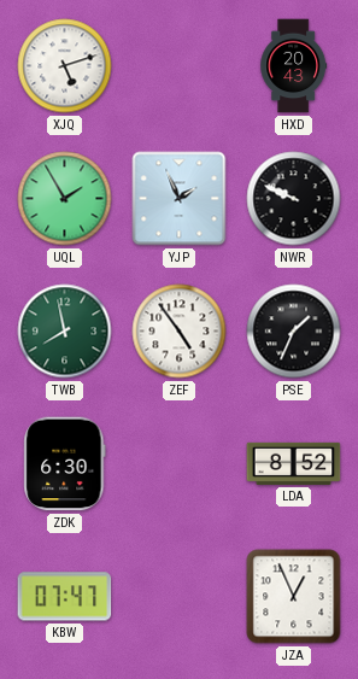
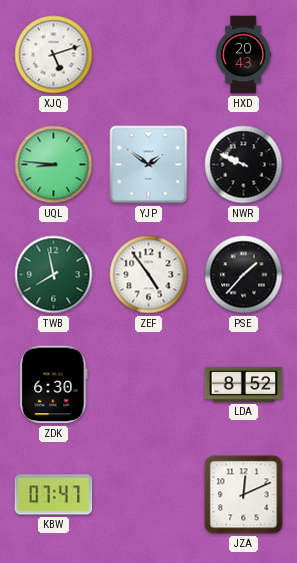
UQL: 1:55 -> 8:46
YJP: 1:56 -> 1:51
PSE: 1:34 -> 1:37
JZA: 12:56 -> 12:11
